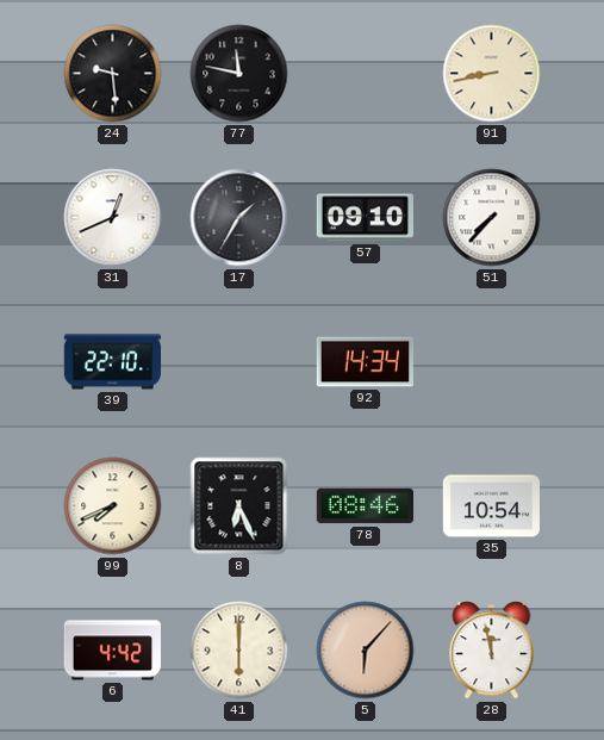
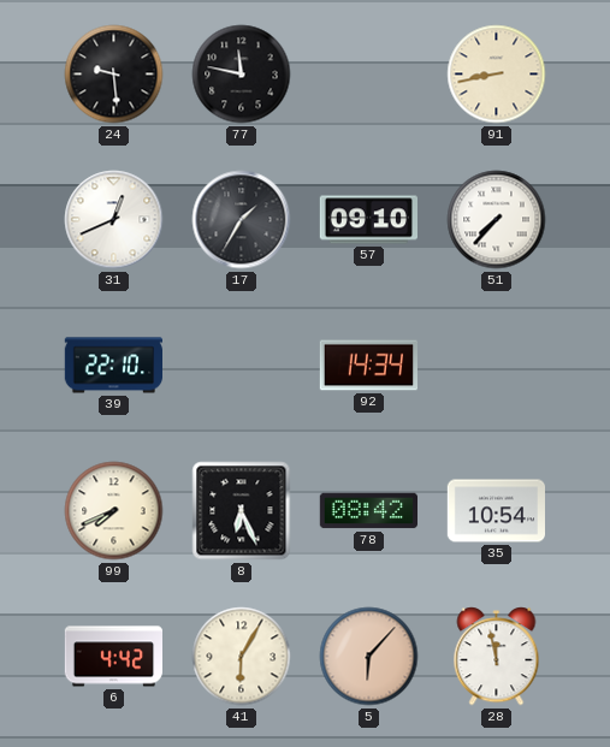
78: 08:46 -> 08:42
41: 6:00 -> 6:05
